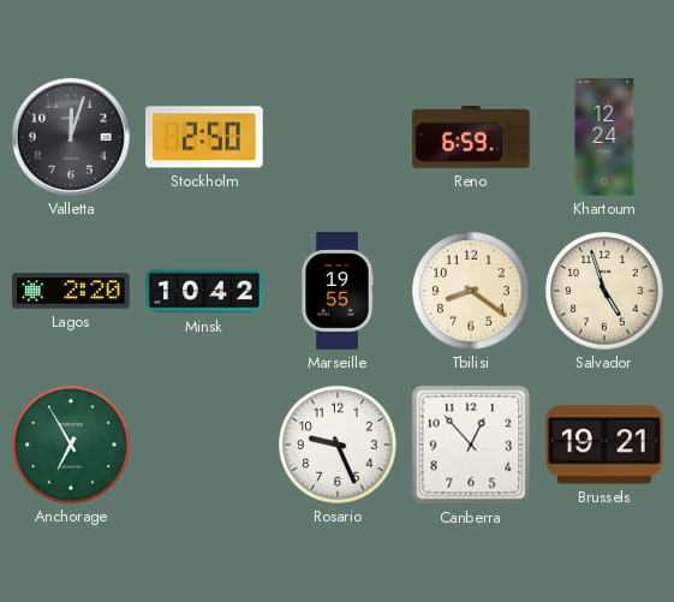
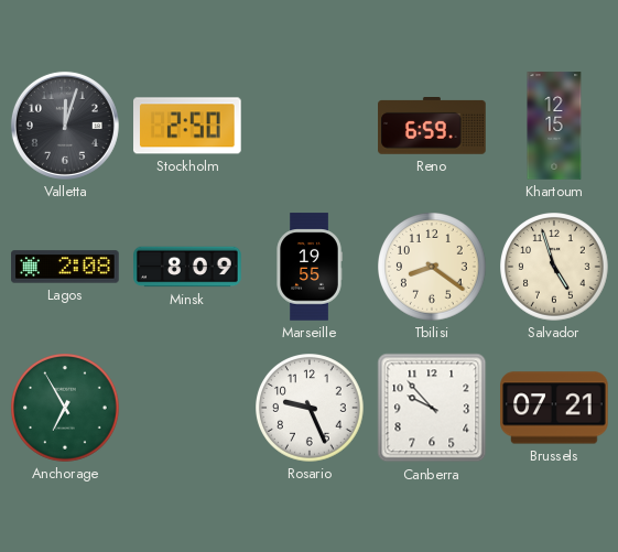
Khartoum: 12:24 -> 12:15
Lagos: 2:20 -> 2:08
Minsk: 10:42 -> 8:09
Canberra: 12:53 -> 9:53
Brussels: 19:21 -> 07:21
